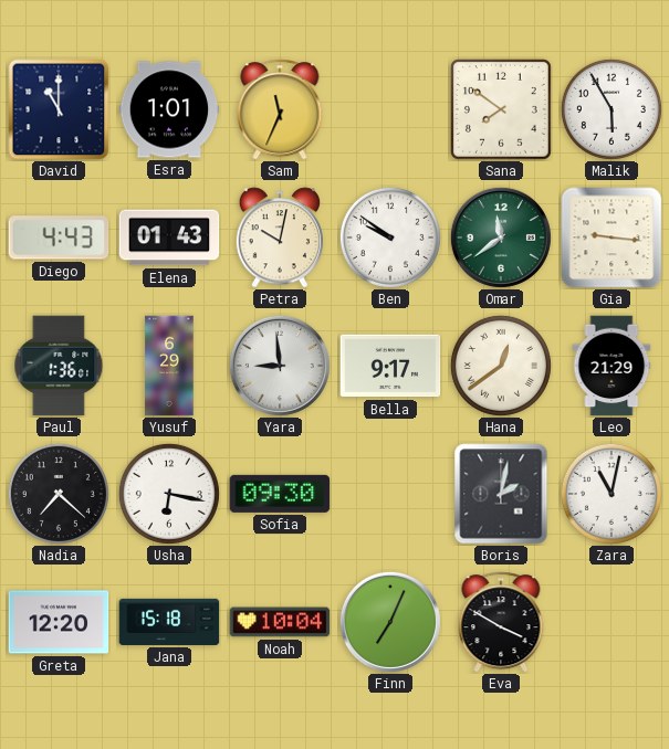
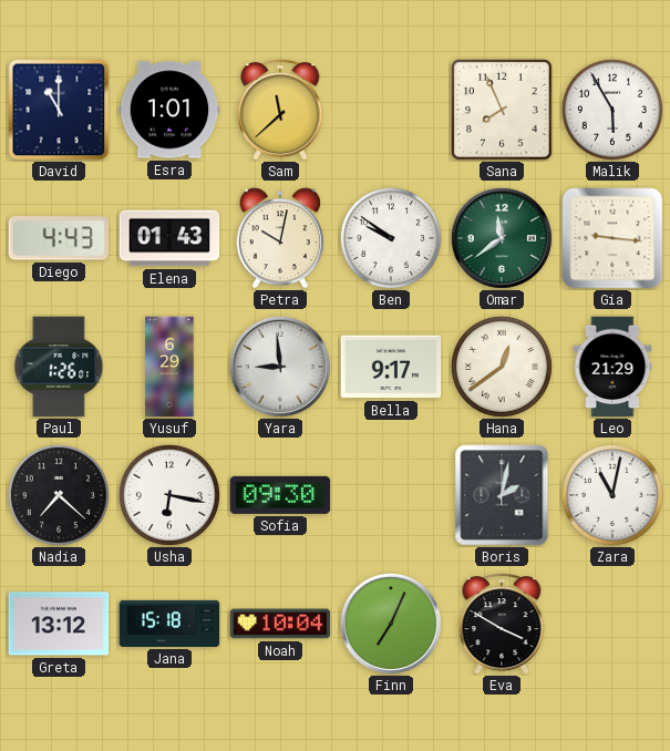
Sam: 11:34 -> 11:38
Sana: 7:51 -> 7:56
Paul: 1:36 -> 1:26
Greta: 12:20 -> 13:12
